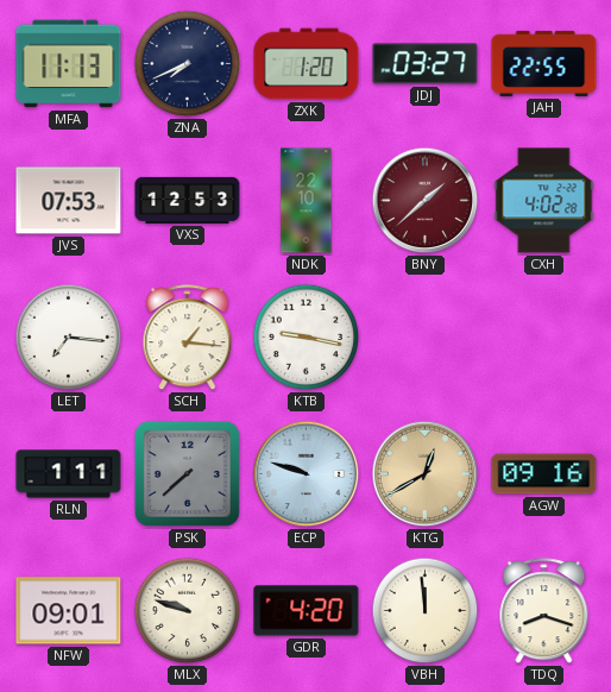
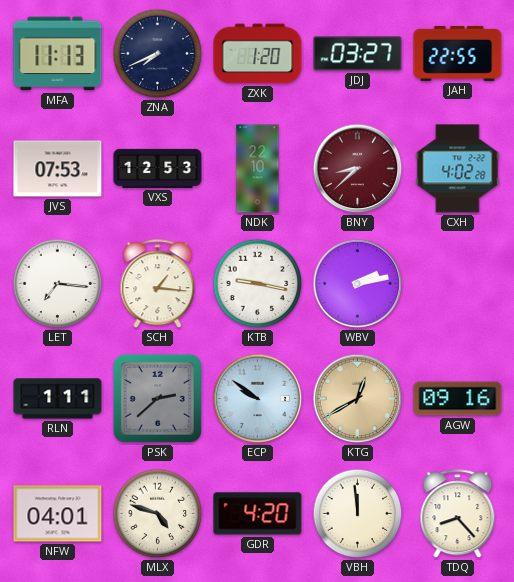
BNY: 1:38 -> 8:38
WBV: none -> 2:13
PSK: 7:38 -> 2:38
ECP: 9:48 -> 9:51
NFW: 09:01 -> 04:01
MLX: 9:48 -> 4:48
TDQ: 8:18 -> 8:23
